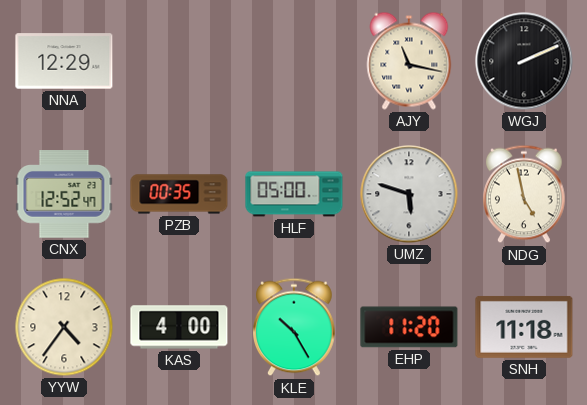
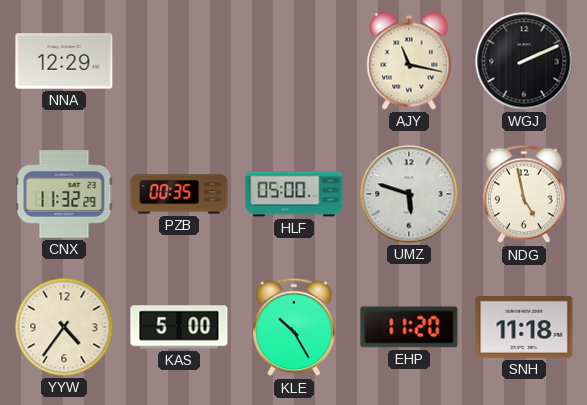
CNX: 12:52 -> 11:32
KAS: 4:00 -> 5:00
